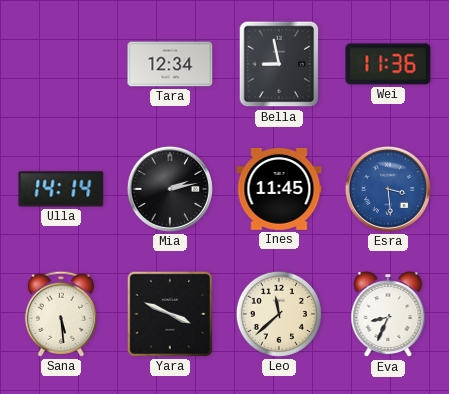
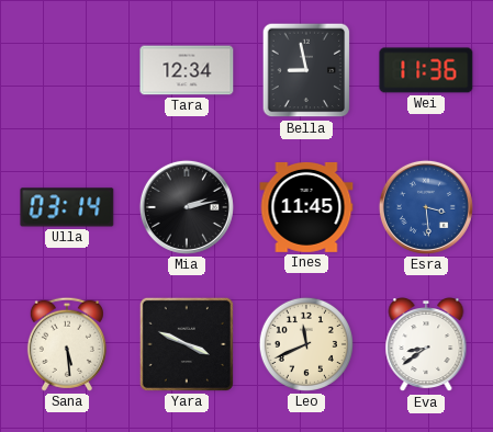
Ulla: 14:14 -> 03:14
Leo: 11:38 -> 11:41
Eva: 8:34 -> 8:39
